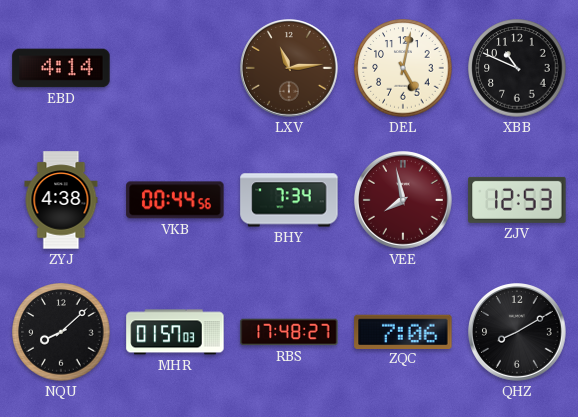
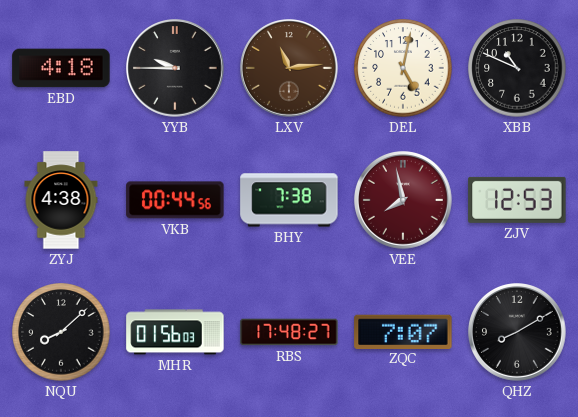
EBD: 4:14 -> 4:18
YYB: none -> 9:45
BHY: 7:34 -> 7:38
MHR: 01:57 -> 01:56
ZQC: 7:06 -> 7:07
